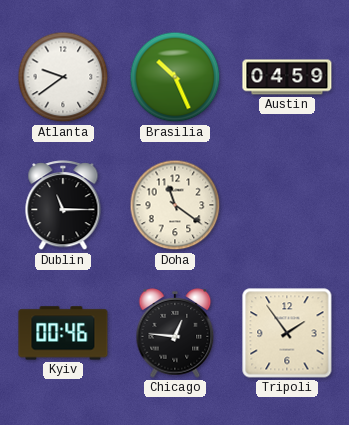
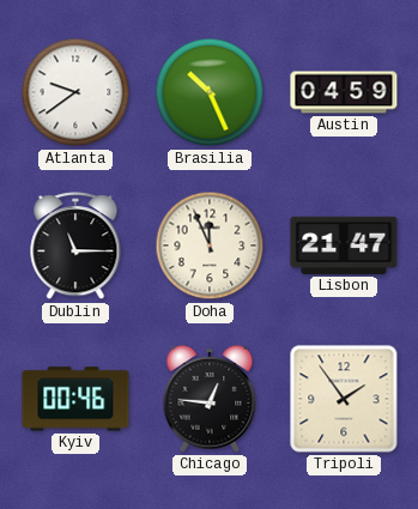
Doha: 11:21 -> 11:56
Lisbon: none -> 21:47
